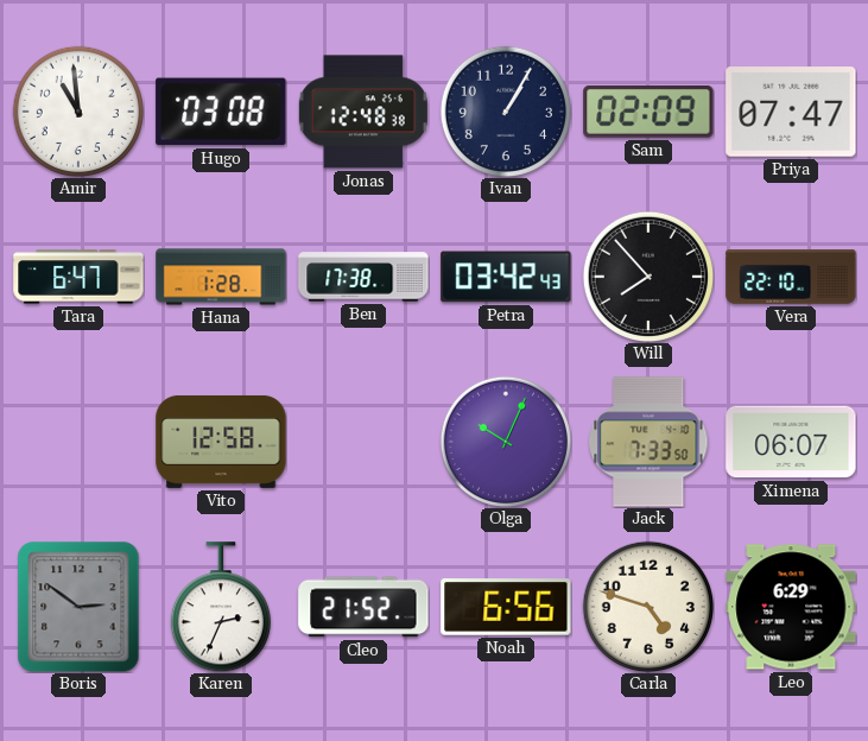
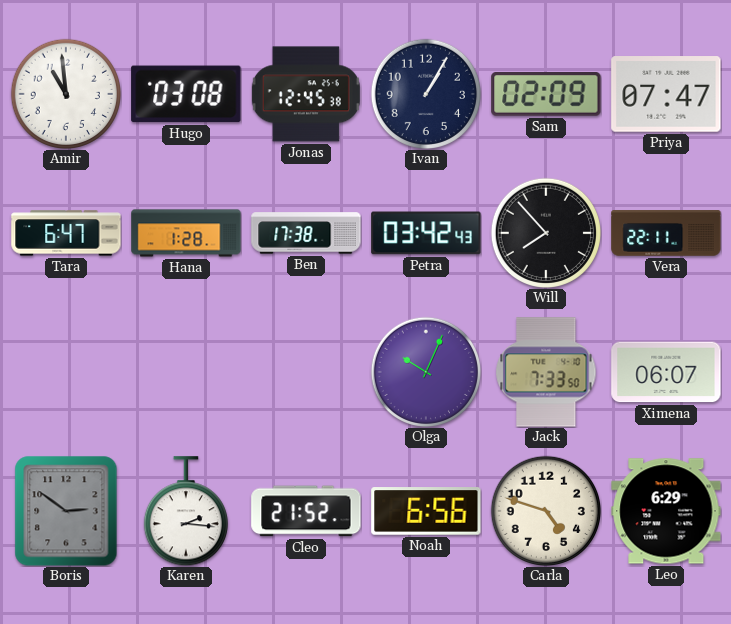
Jonas: 12:48 -> 12:45
Vera: 22:10 -> 22:11
Vito: 12:58 -> none
Karen: 2:34 -> 2:16
